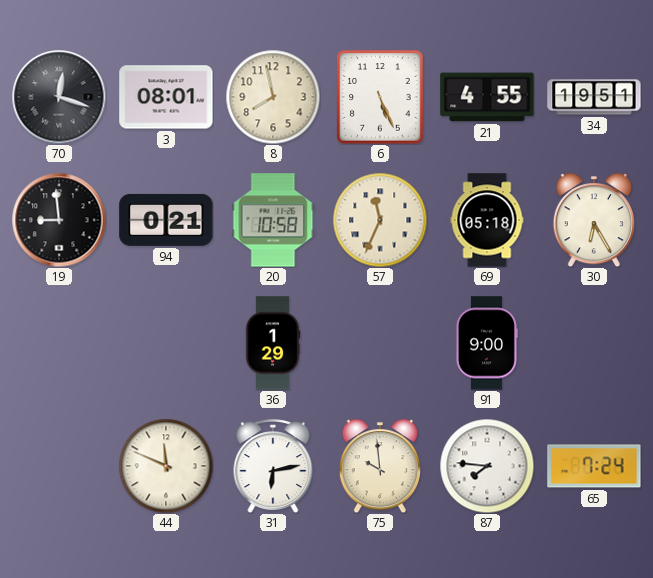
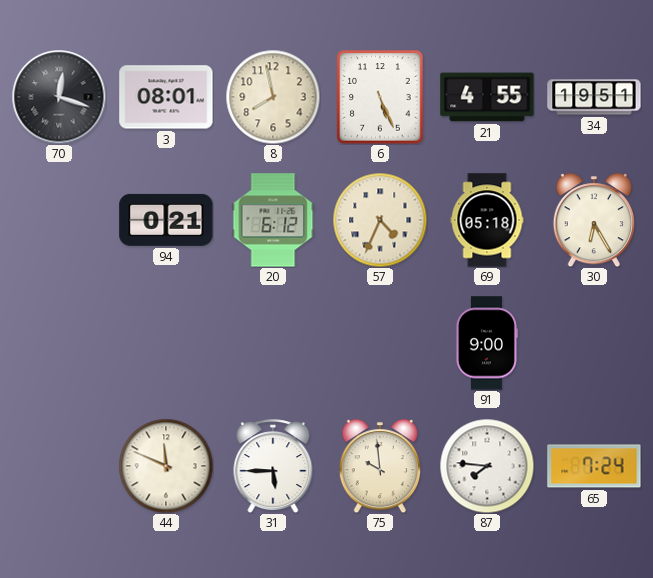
19: 8:59 -> none
20: 10:58 -> 6:12
57: 11:34 -> 4:34
36: 1:29 -> none
31: 6:13 -> 5:45
